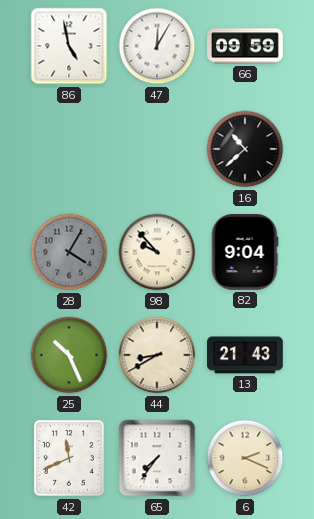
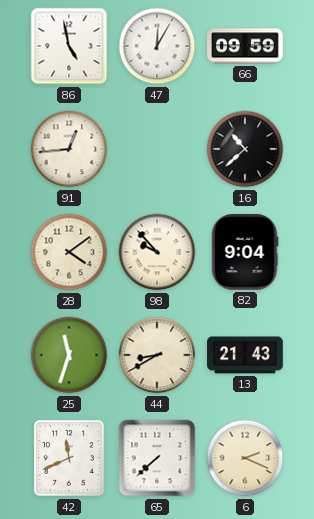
91: none -> 12:44
28: 4:05 -> 4:09
28 dial: grey -> cream
25: 10:26 -> 11:33
65: 7:36 -> 7:38
